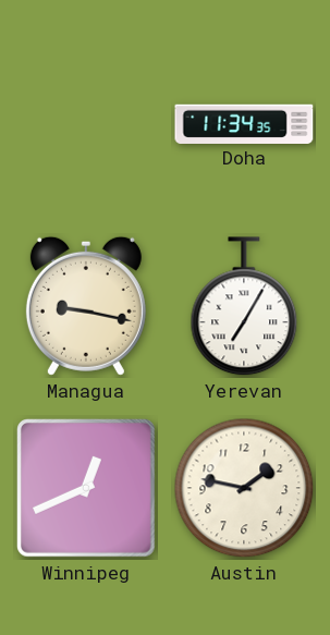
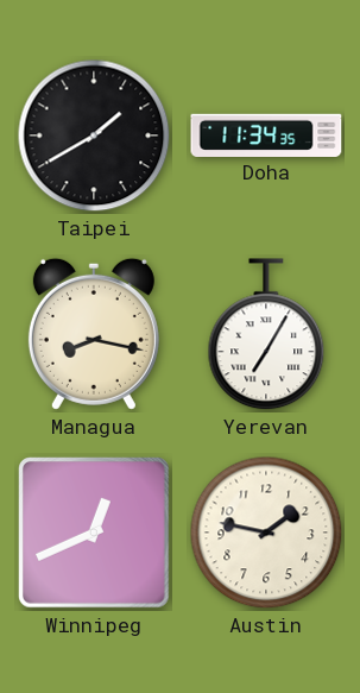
Taipei: none -> 1:40
Managua: 9:17 -> 8:17
